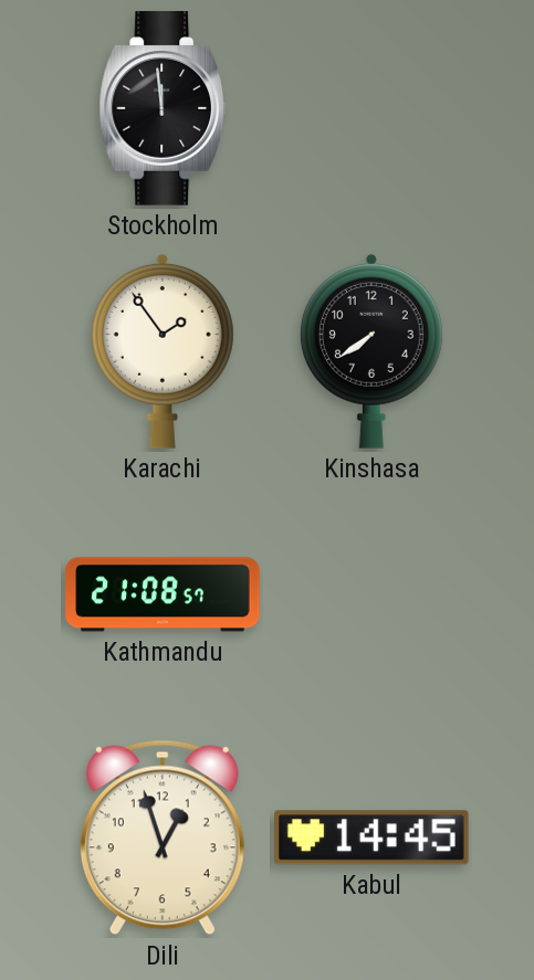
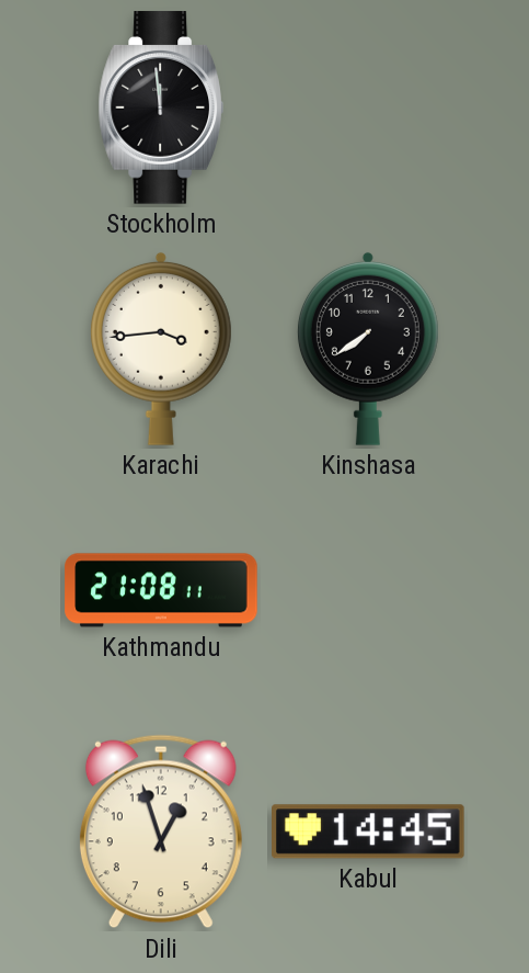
Karachi: 1:54 -> 3:44
Kathmandu: 21:08:57 -> 21:08:11
